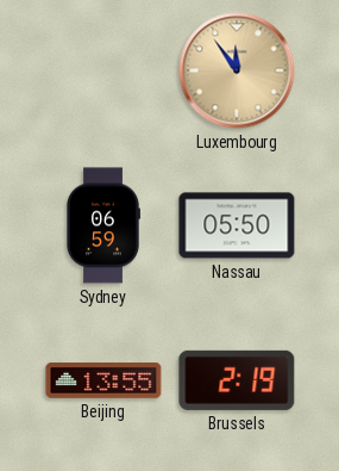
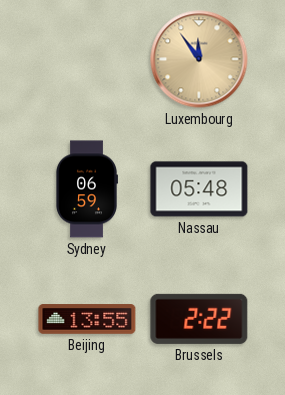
Nassau: 05:50 -> 05:48
Brussels: 2:19 -> 2:22
